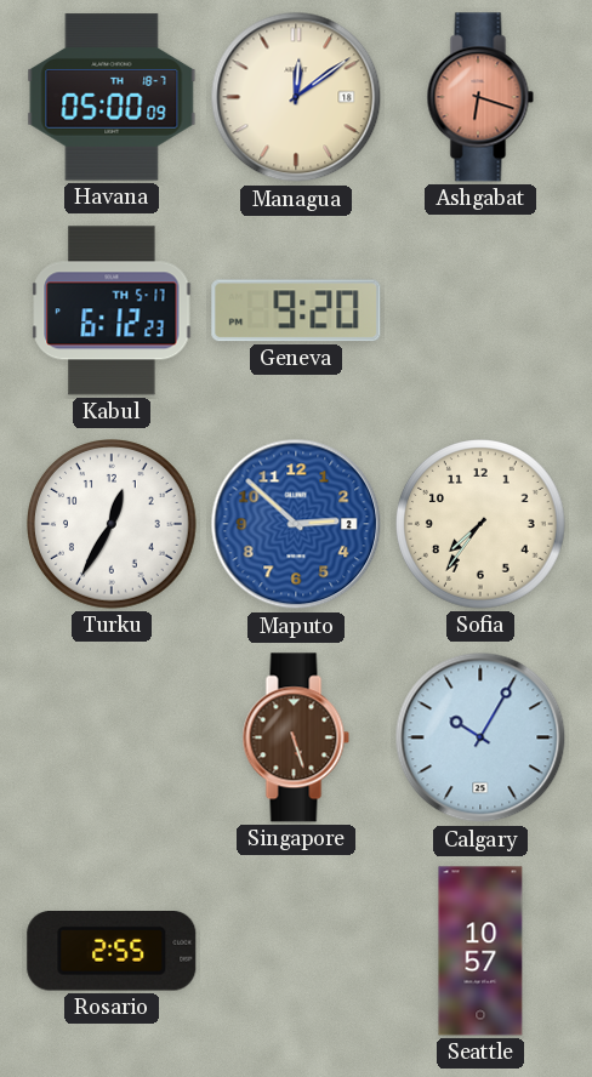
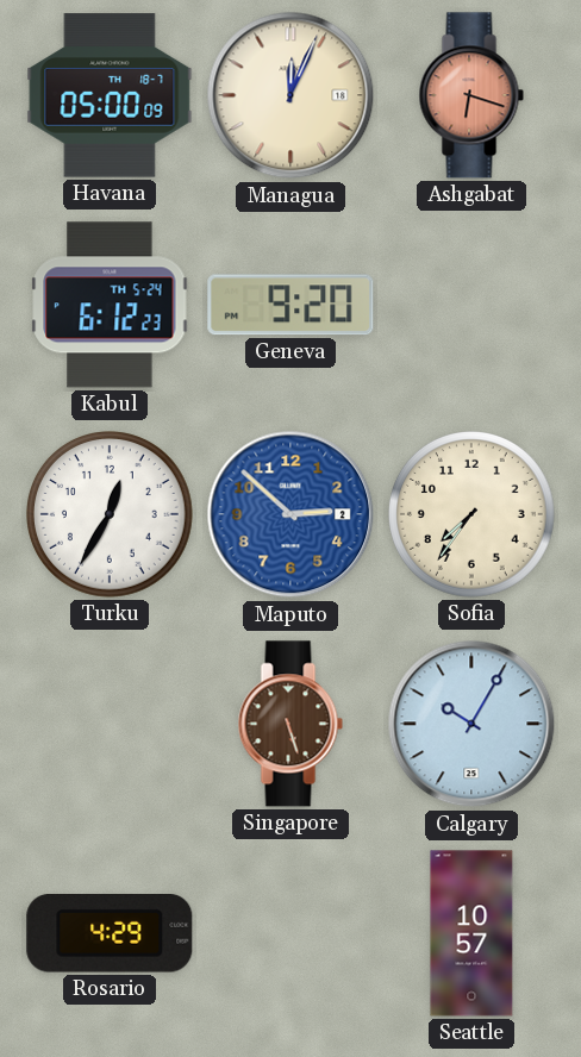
Managua: 12:09 -> 12:04
Kabul date: TH 5-17 -> TH 5-24
Rosario: 2:55 -> 4:29
